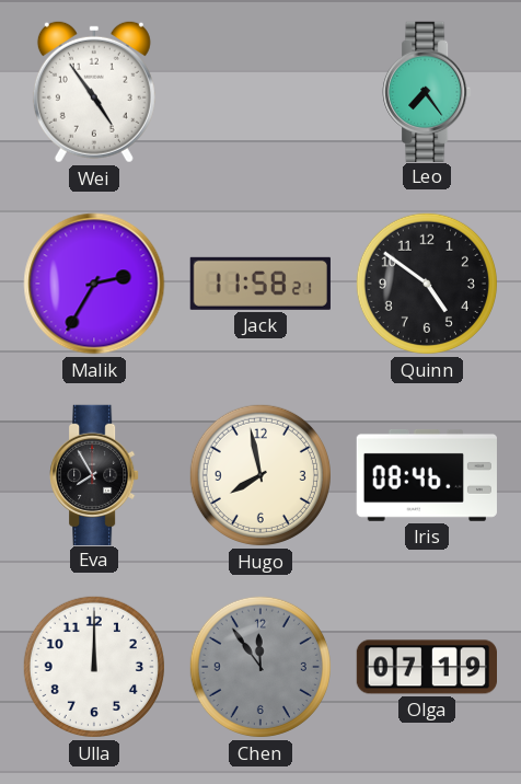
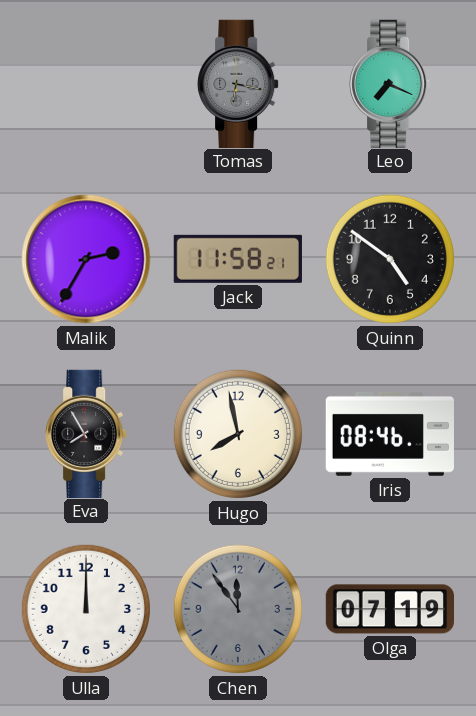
Wei: 4:54 -> none
Tomas: none -> 6:17
Leo: 7:24 -> 7:19
